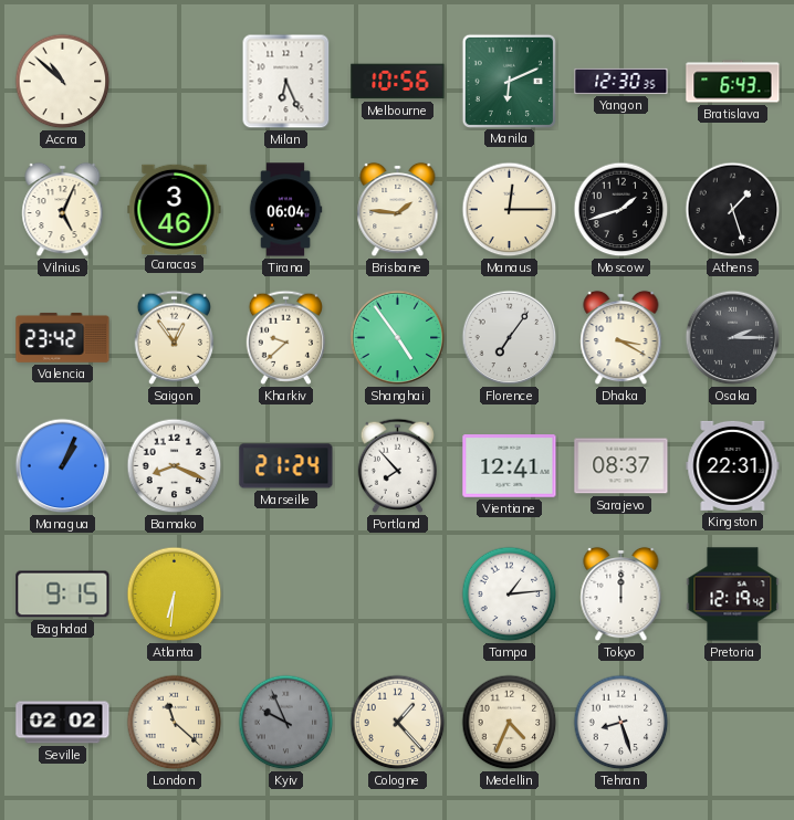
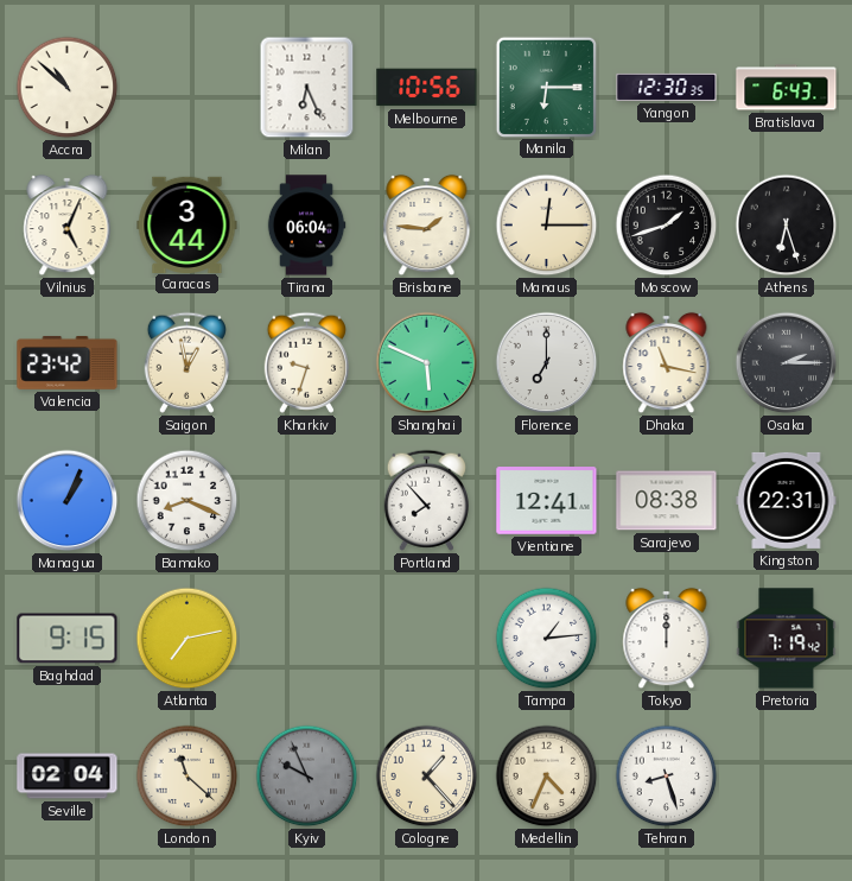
Manila: 6:11 -> 6:15
Caracas: 3:46 -> 3:44
Athens: 1:27 -> 6:27
Saigon: 12:54 -> 12:58
Kharkiv: 9:38 -> 9:33
Shanghai: 4:54 -> 5:49
Florence: 7:06 -> 7:00
Dhaka: 3:20 -> 11:17
Marseille: 21:24 -> none
Sarajevo: 08:37 -> 08:38
Atlanta: 6:31 -> 7:13
Pretoria: 12:19 -> 7:19
Seville: 02:02 -> 02:04
